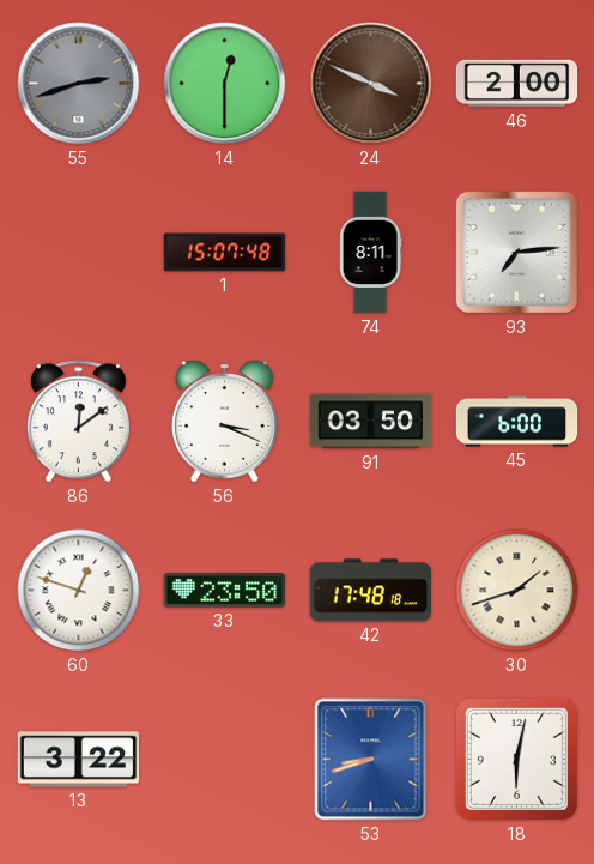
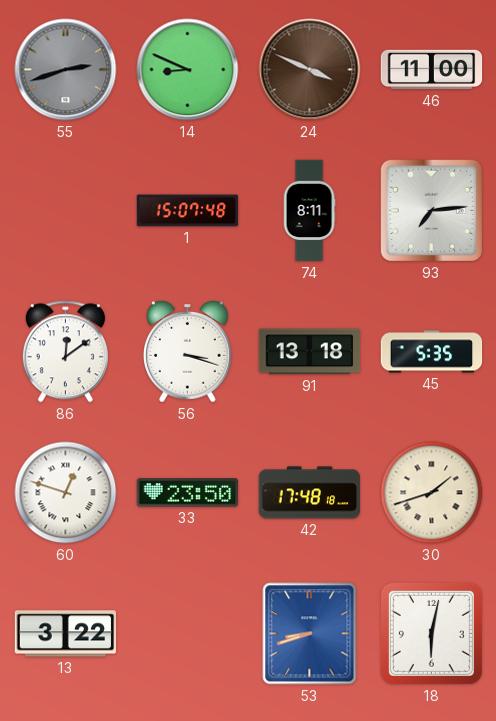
14: 12:30 -> 8:49
46: 2:00 -> 11:00
56: 3:19 -> 3:18
91: 03:50 -> 13:18
45: 6:00 -> 5:35
